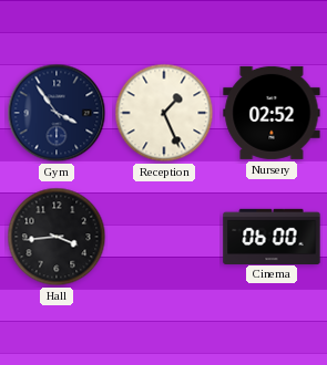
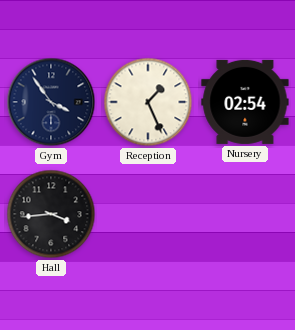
Nursery: 02:52 -> 02:54
Cinema: 06:00 -> none
